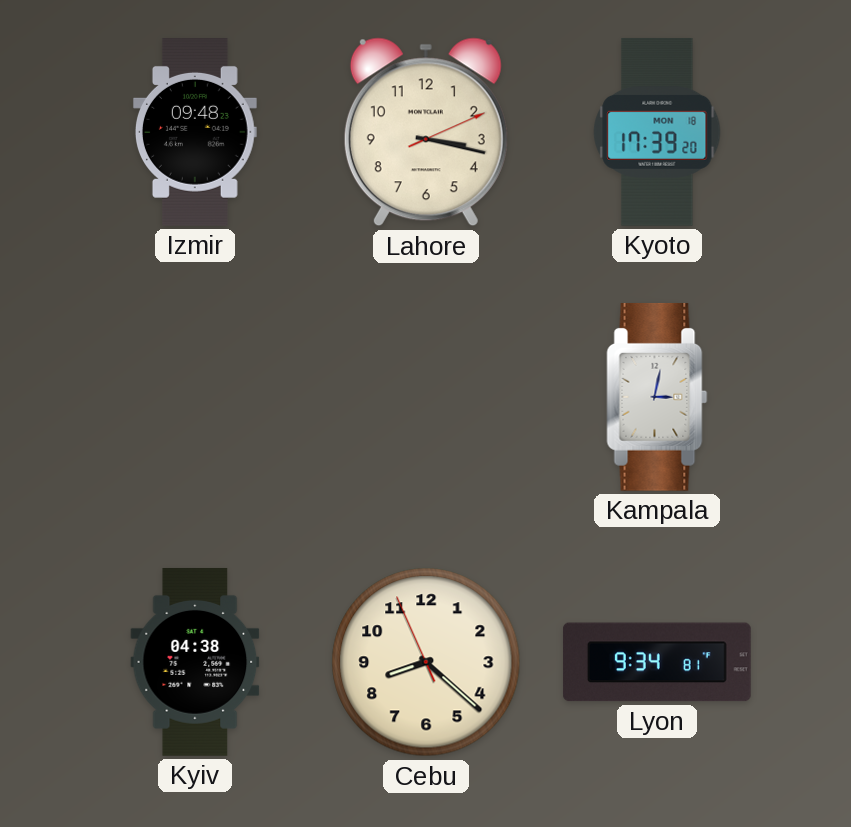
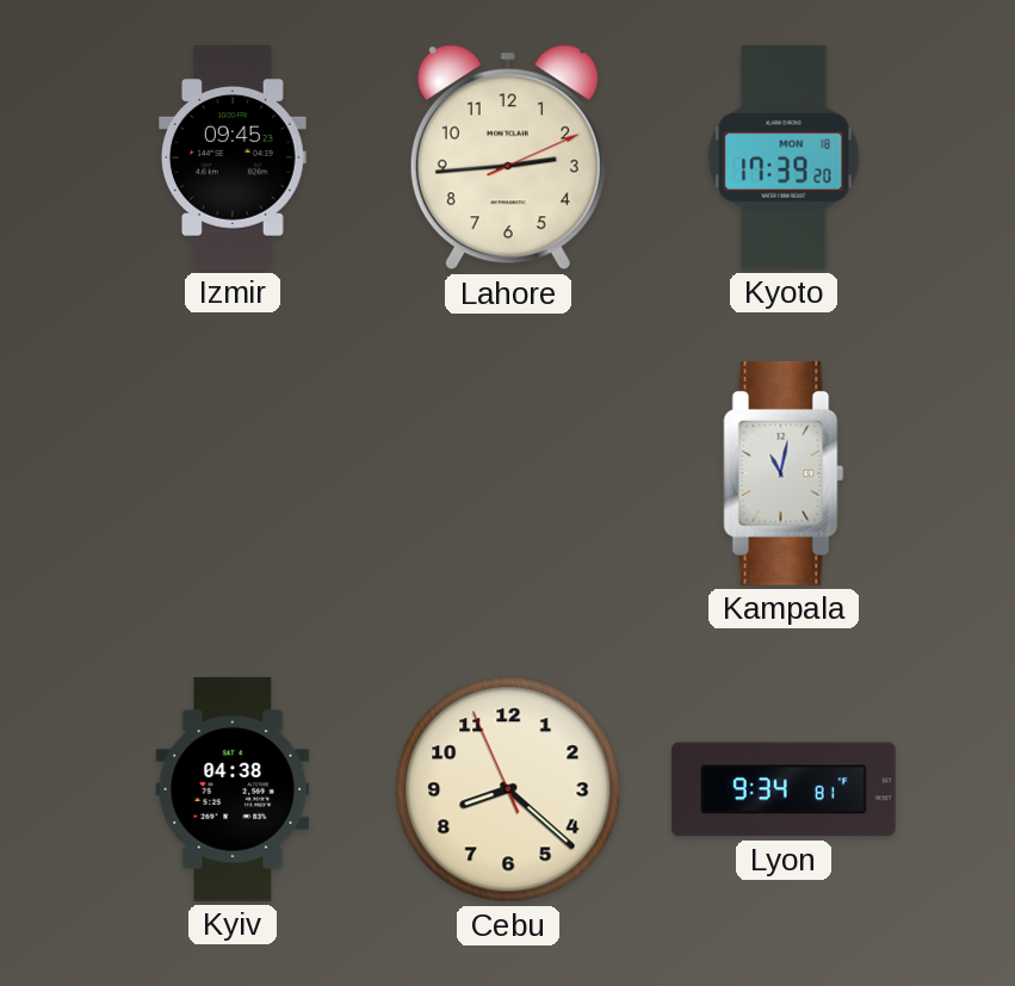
Izmir: 09:48 -> 09:45
Lahore: 3:17 -> 2:44
Kampala: 3:02 -> 11:02
